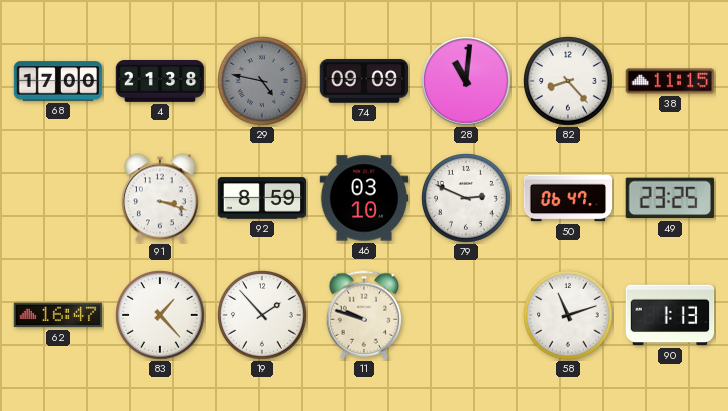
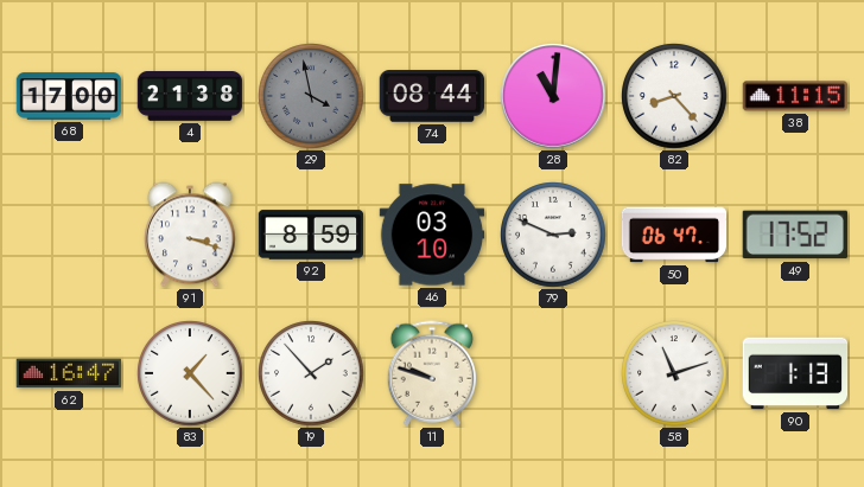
29: 4:47 -> 3:58
74: 09:09 -> 08:44
49: 23:25 -> 17:52
